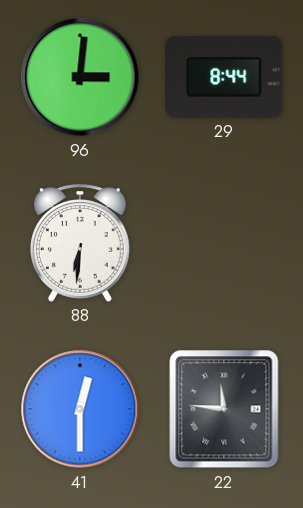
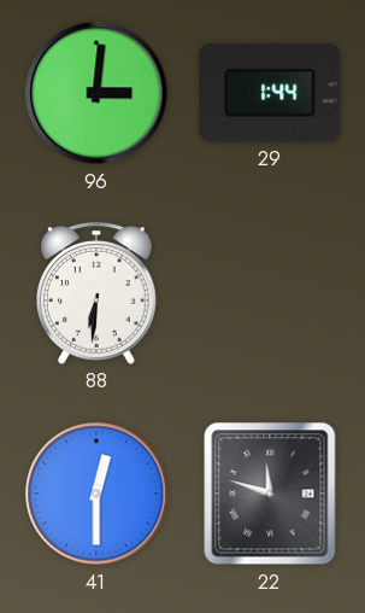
29: 8:44 -> 1:44
22: 11:46 -> 11:48
